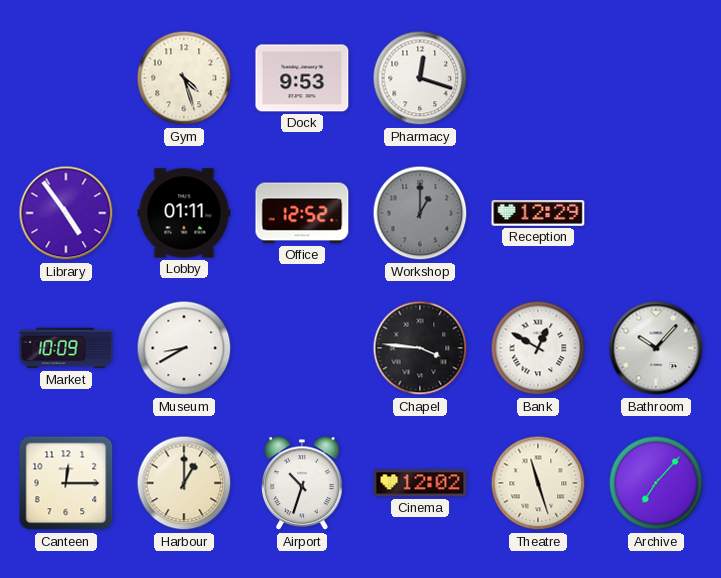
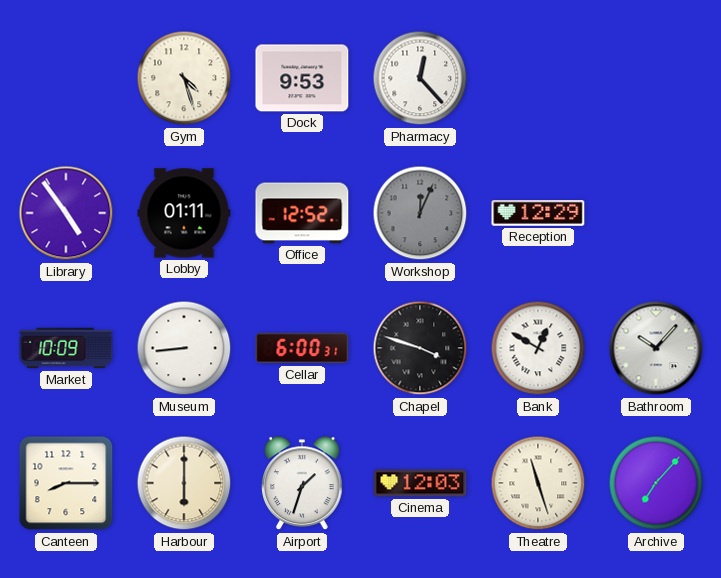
Pharmacy: 12:18 -> 12:23
Workshop: 1:00 -> 12:04
Museum: 8:40 -> 8:44
Cellar: none -> 6:00
Chapel: 3:46 -> 3:48
Canteen: 12:15 -> 8:15
Harbour: 1:00 -> 6:00
Airport: 10:33 -> 1:33
Cinema: 12:02 -> 12:03
